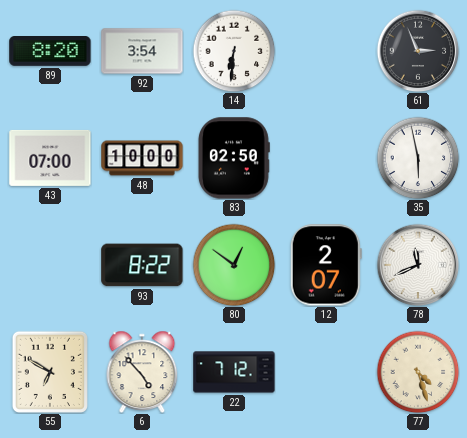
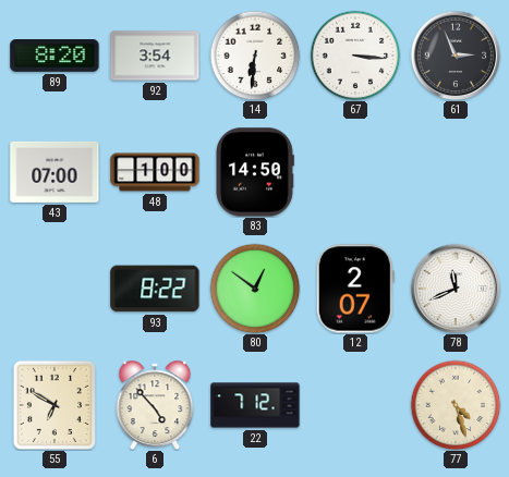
67: none -> 3:16
48: 10:00 -> 1:00
83: 02:50 -> 14:50
35: 5:58 -> none
